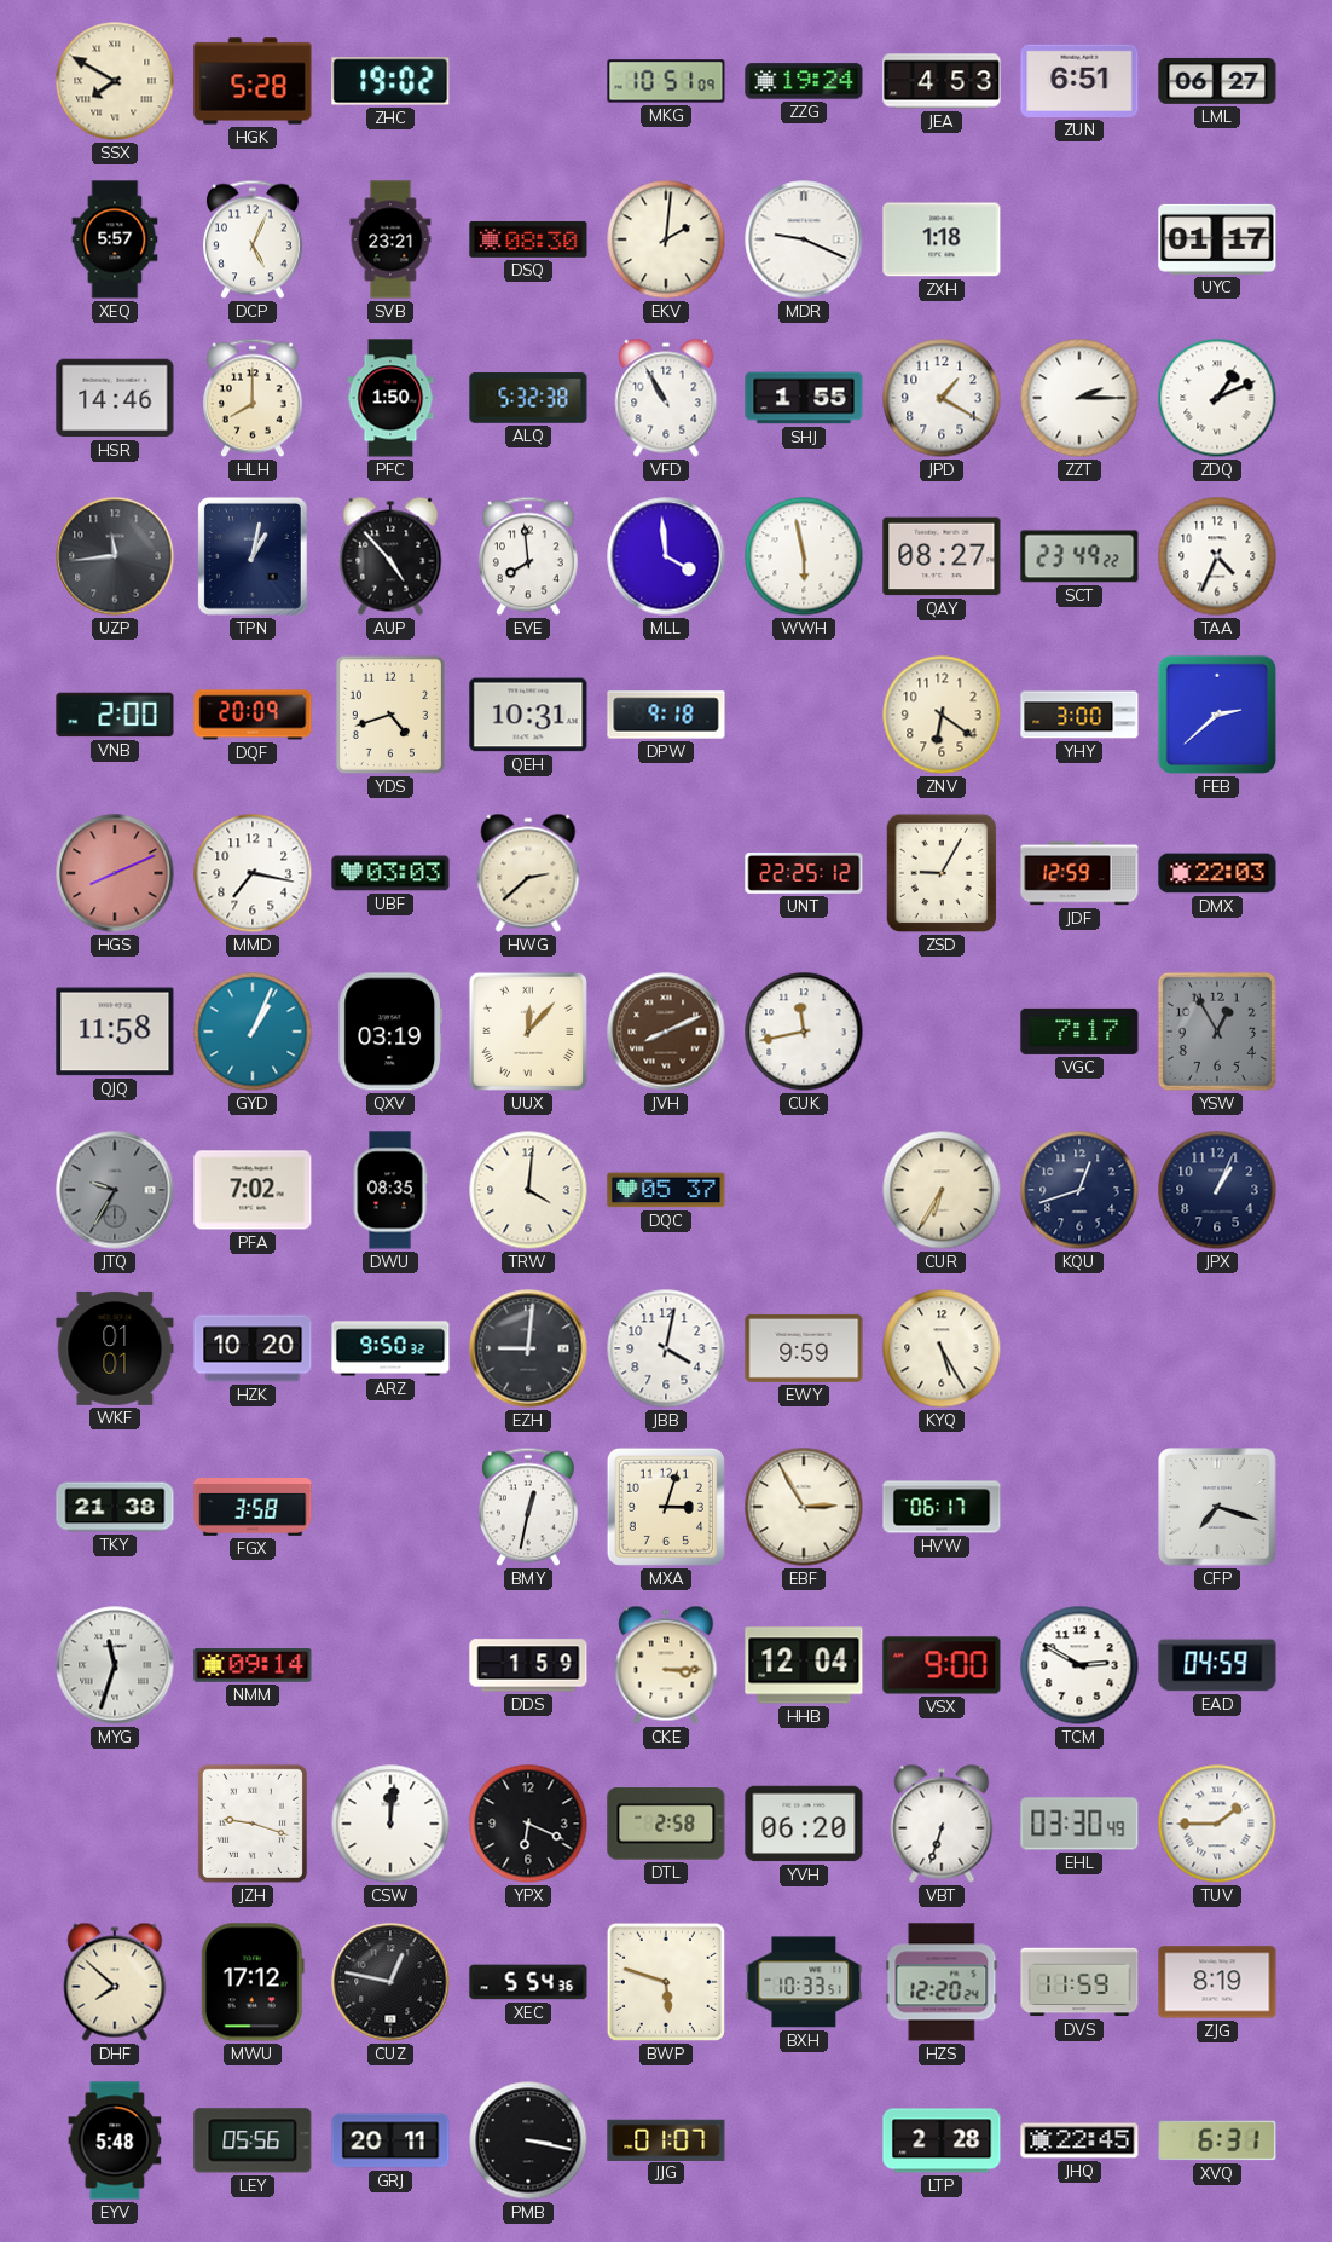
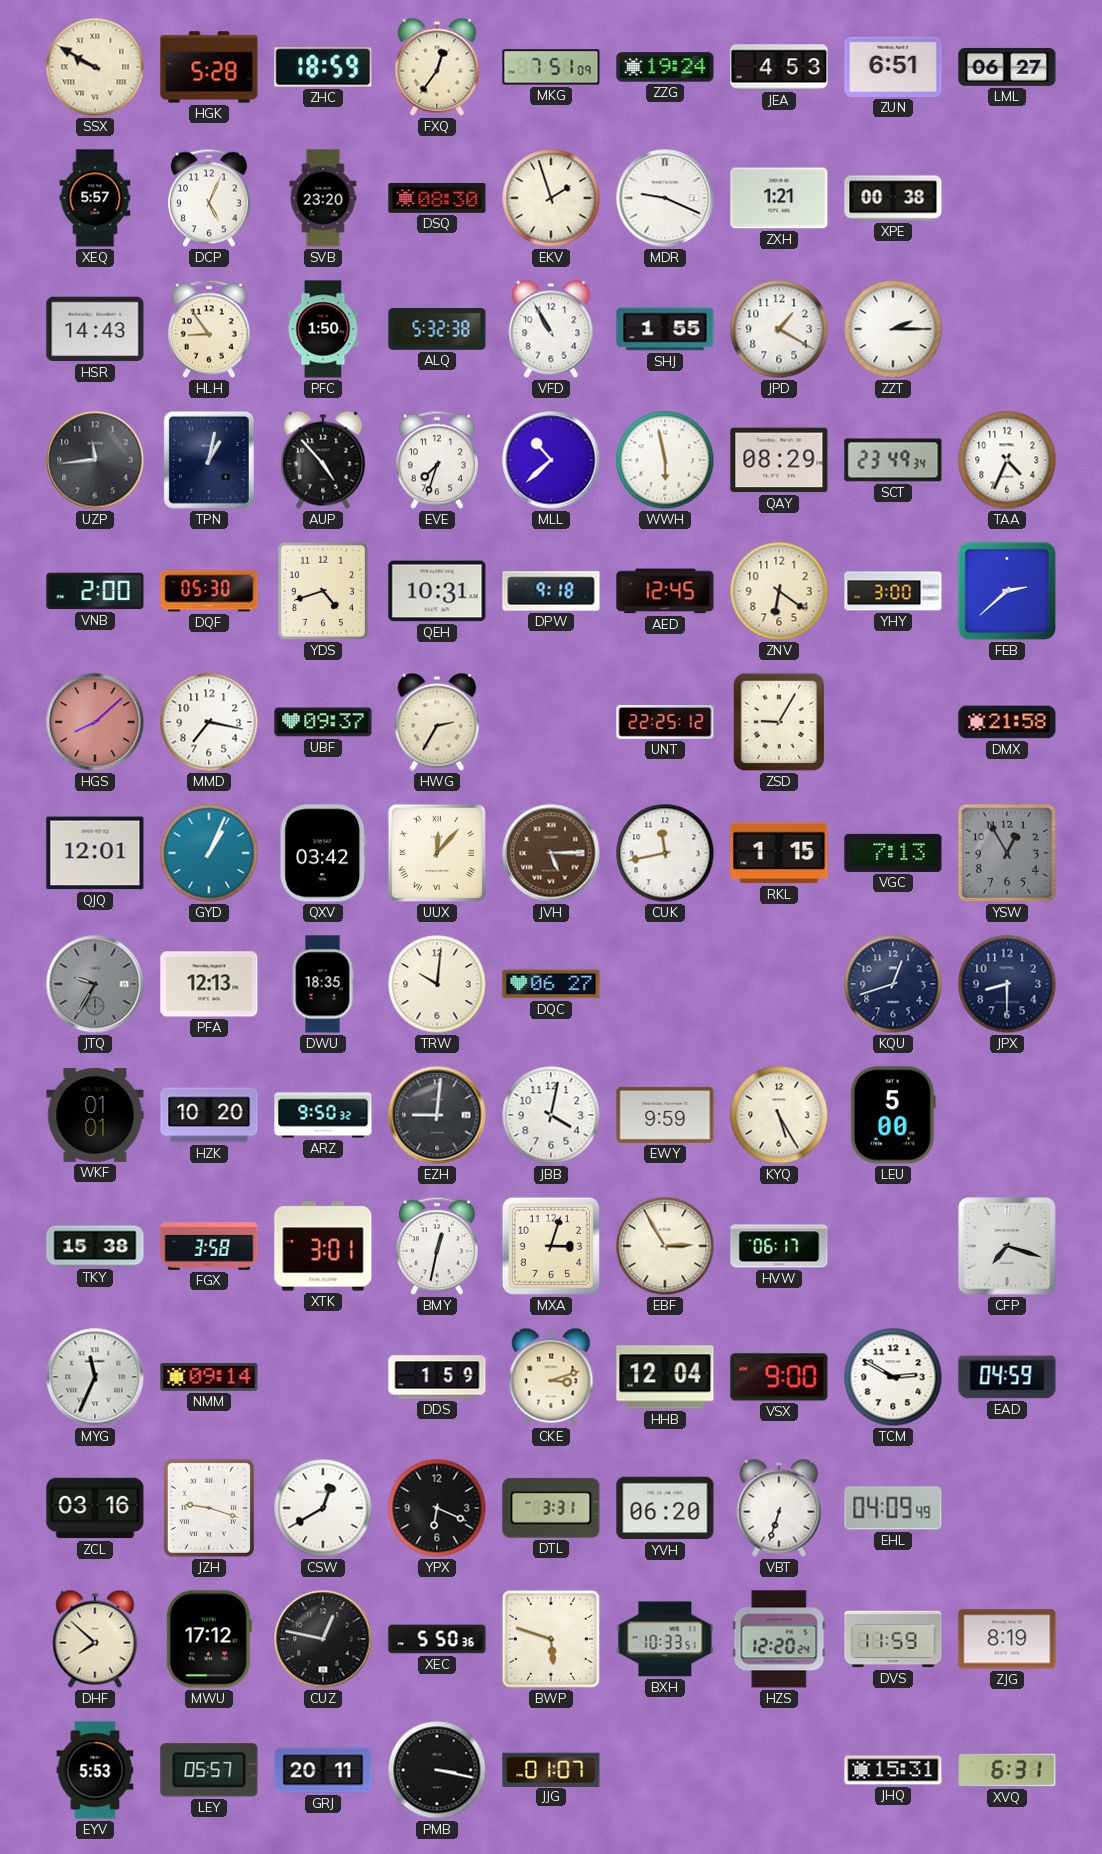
SSX: 7:50 -> 9:50
ZHC: 19:02 -> 18:59
FXQ: none -> 12:36
MKG: 10:51 -> 7:51
SVB: 23:21 -> 23:20
EKV: 2:01 -> 1:57
ZXH: 1:18 -> 1:21
XPE: none -> 00:38
UYC: 01:17 -> none
HSR: 14:46 -> 14:43
HLH: 8:00 -> 8:54
ZDQ: 1:11 -> none
EVE: 7:59 -> 7:33
MLL: 3:59 -> 10:38
QAY: 08:27 -> 08:29
SCT: 23:49:22 -> 23:49:34
DQF: 20:09 -> 05:30
AED: none -> 12:45
HGS: 8:11 -> 8:08
UBF: 03:03 -> 09:37
HWG: 2:38 -> 2:35
JDF: 12:59 -> none
DMX: 22:03 -> 21:58
QJQ: 11:58 -> 12:01
QXV: 03:19 -> 03:42
JVH: 8:11 -> 5:15
RKL: none -> 1:15
VGC: 7:17 -> 7:13
PFA: 7:02 -> 12:13
DWU: 08:35 -> 18:35
TRW: 4:01 -> 10:01
DQC: 05:37 -> 06:27
CUR: 6:35 -> none
JPX: 1:04 -> 8:30
LEU: none -> 5:00
TKY: 21:38 -> 15:38
XTK: none -> 3:01
MYG: 11:33 -> 11:34
CKE: 3:15 -> 3:12
ZCL: none -> 03:16
CSW: 12:01 -> 12:40
DTL: 2:58 -> 3:31
EHL: 03:30 -> 04:09
TUV: 1:45 -> none
XEC: 5:54 -> 5:50
EYV: 5:48 -> 5:53
LEY: 05:56 -> 05:57
LTP: 2:28 -> none
JHQ: 22:45 -> 15:31
